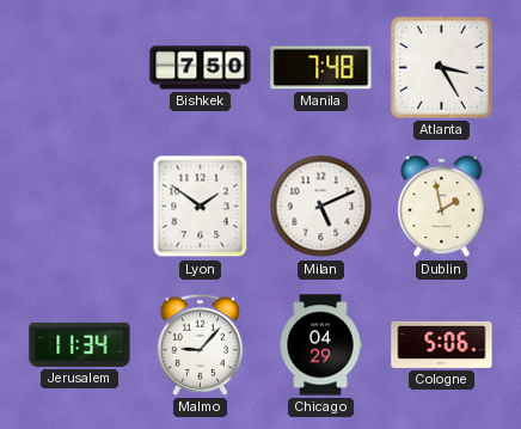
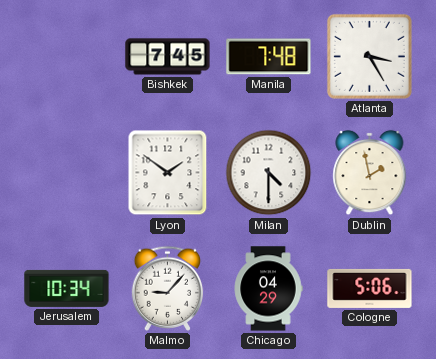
Bishkek: 7:50 -> 7:45
Milan: 5:11 -> 4:30
Jerusalem: 11:34 -> 10:34
